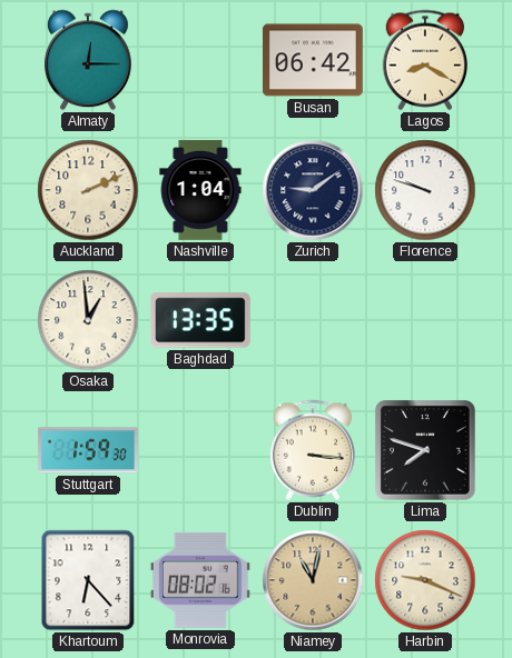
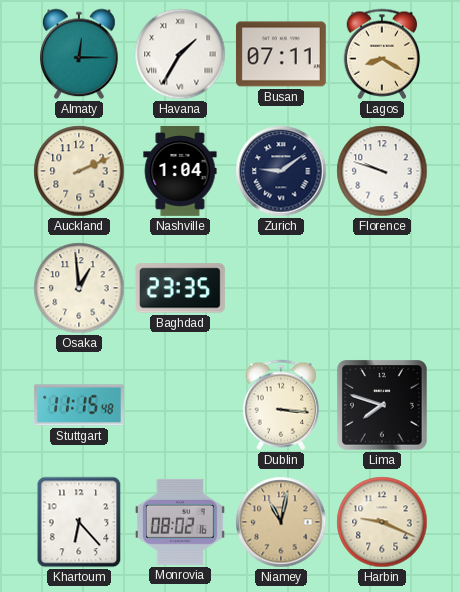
Havana: none -> 1:35
Busan: 06:42 -> 07:11
Baghdad: 13:35 -> 23:35
Stuttgart: 1:59 -> 11:15
